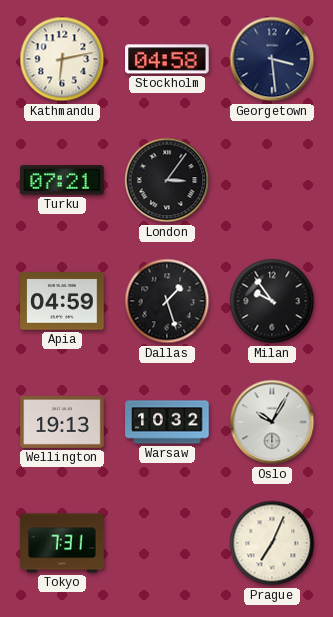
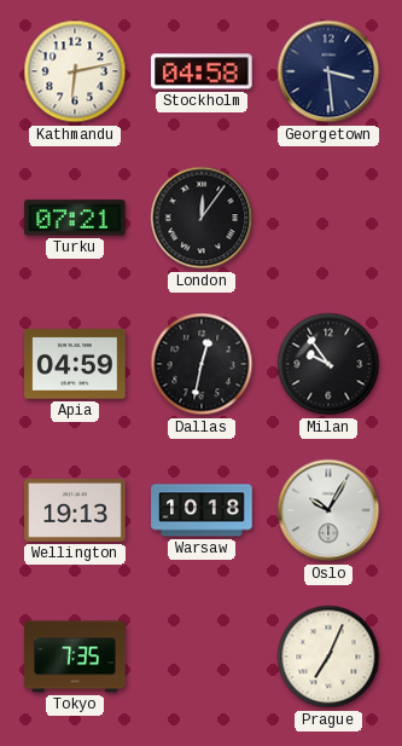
London: 3:06 -> 12:06
Dallas: 1:27 -> 12:32
Warsaw: 10:32 -> 10:18
Tokyo: 7:31 -> 7:35
